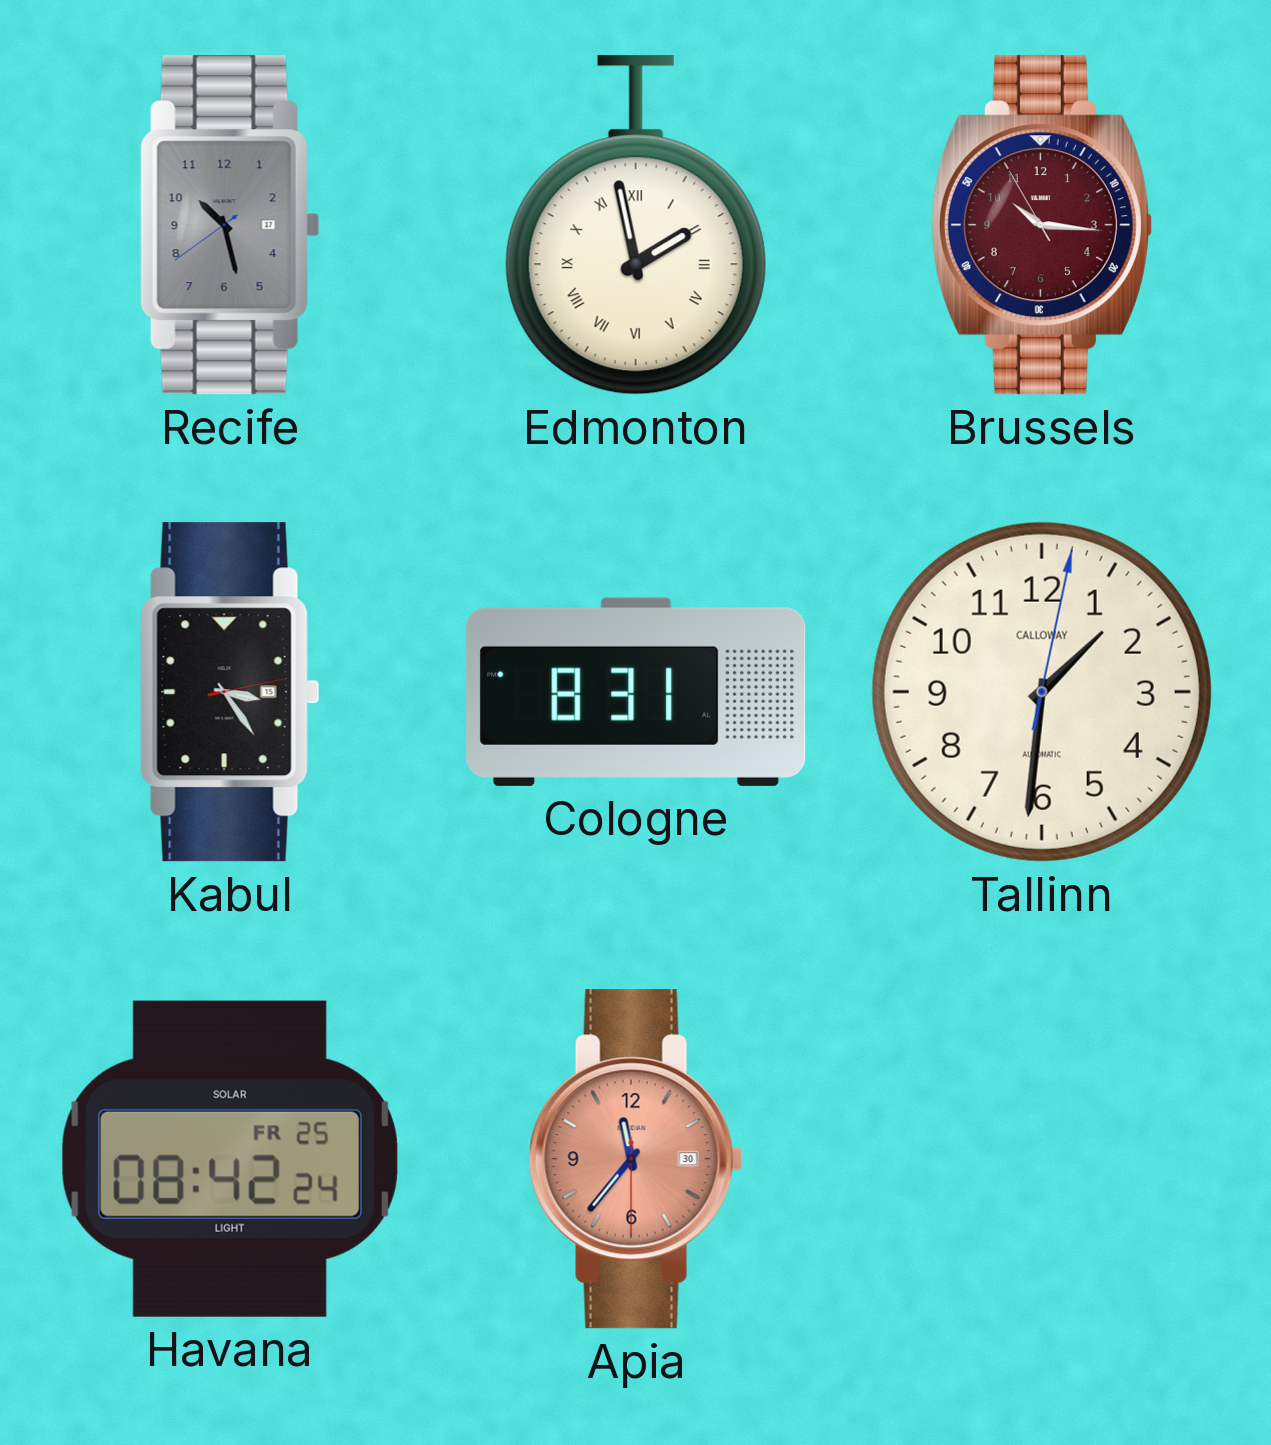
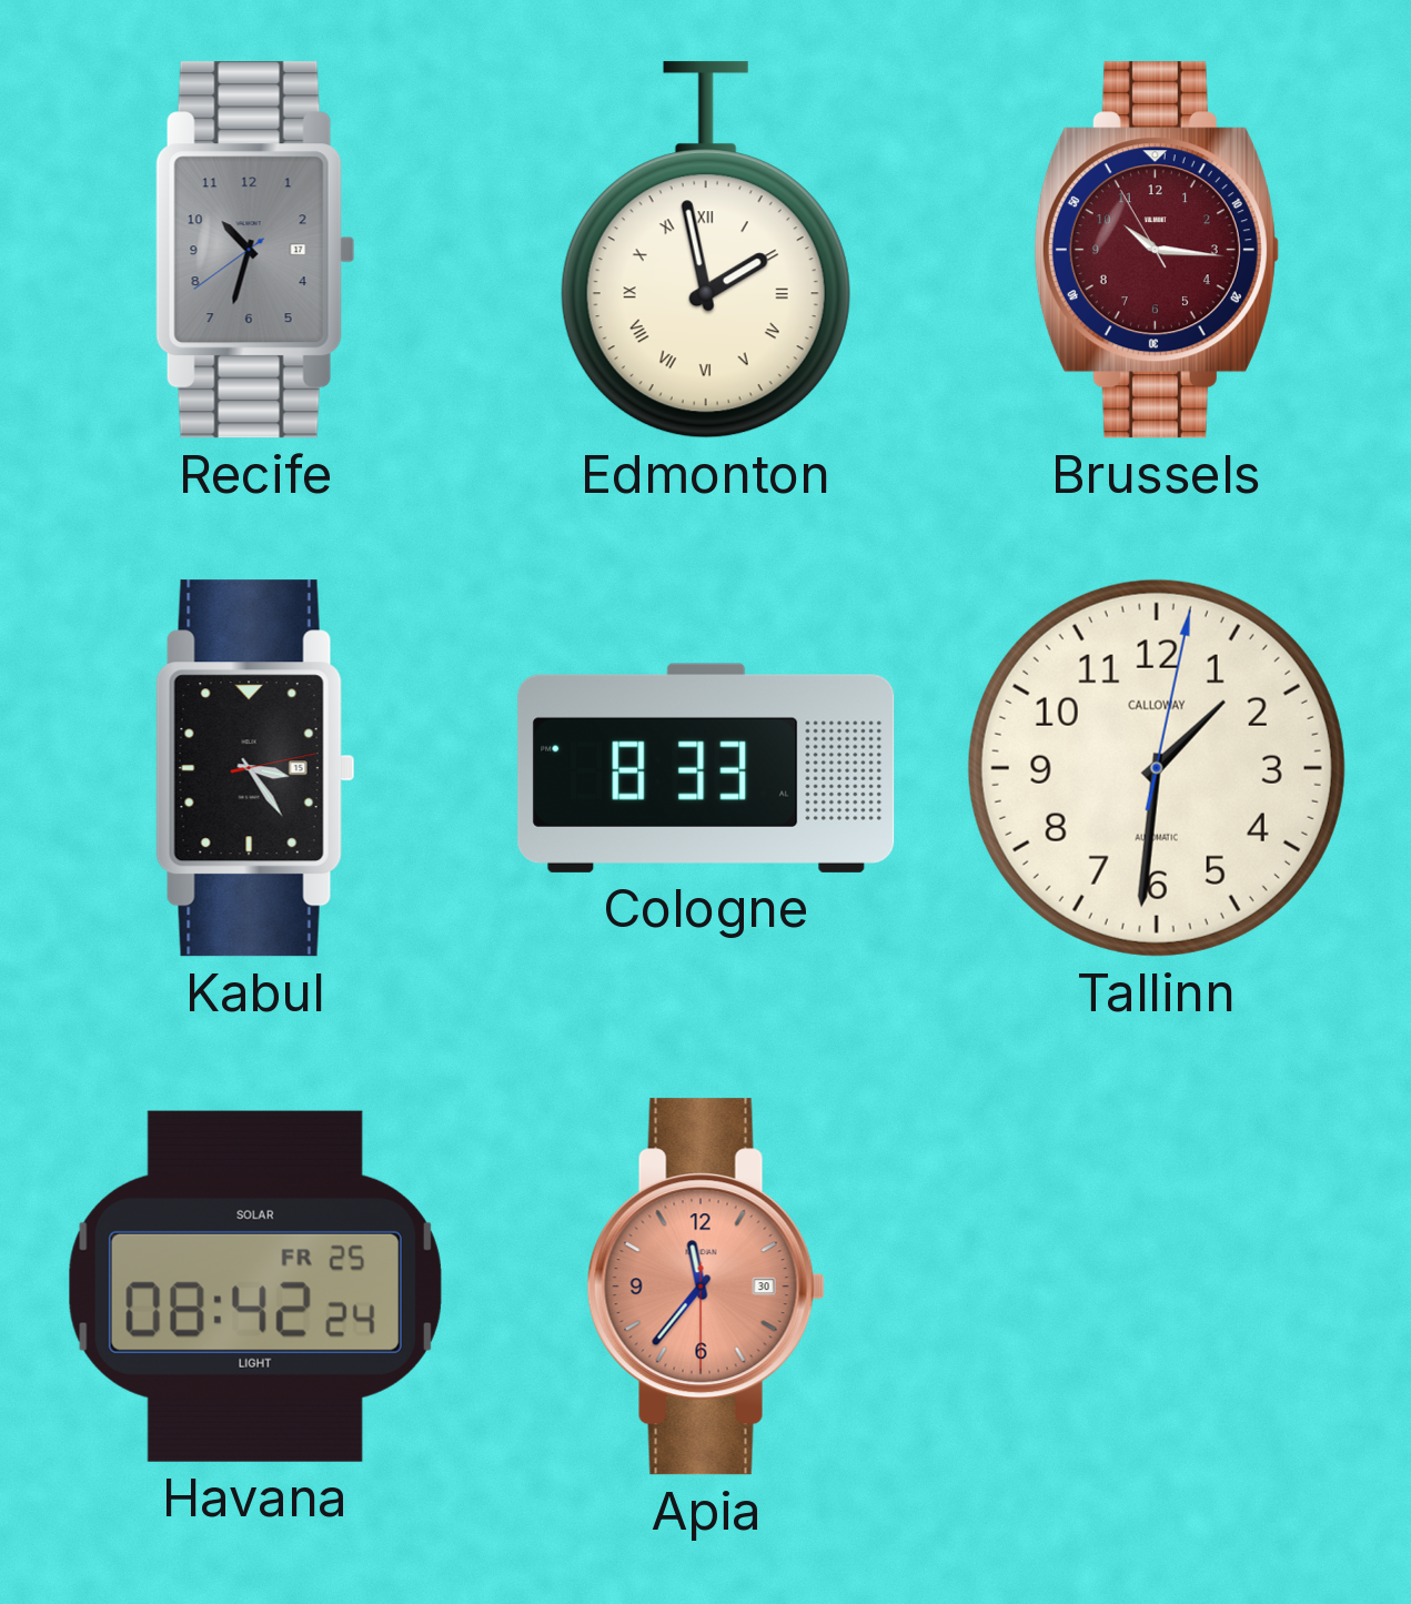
Recife: 10:27 -> 10:32
Cologne: 8:31 -> 8:33
